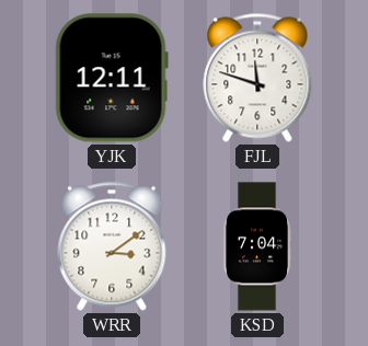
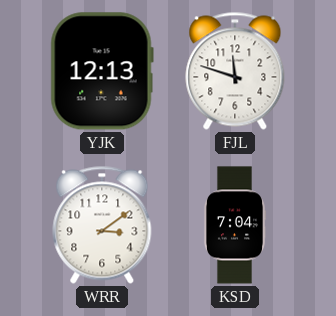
YJK: 12:11 -> 12:13
